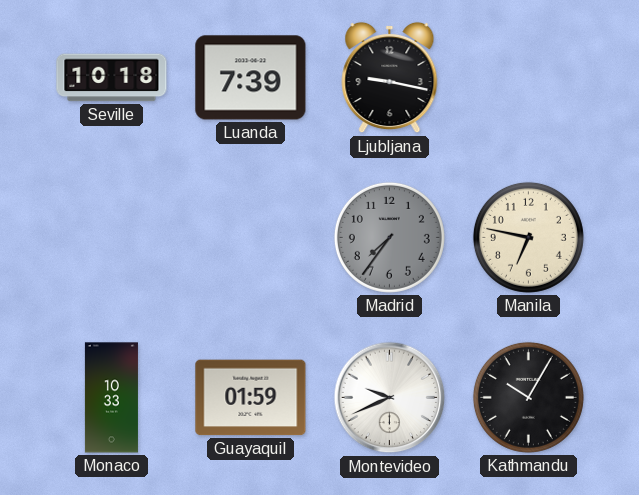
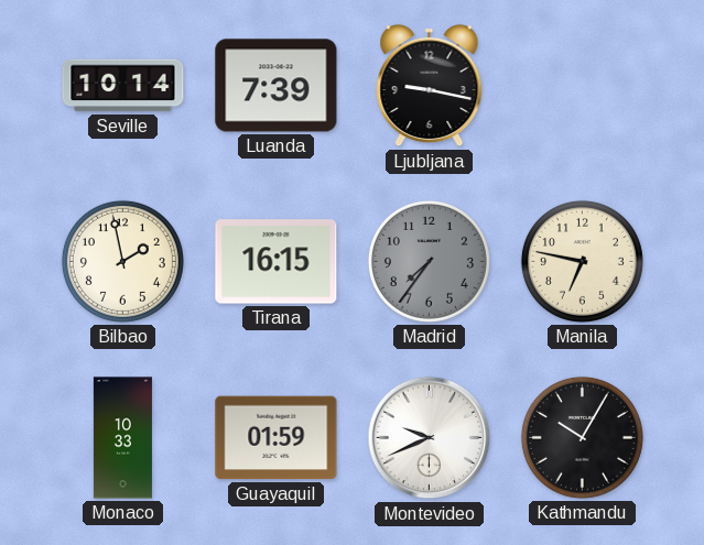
Seville: 10:18 -> 10:14
Bilbao: none -> 1:58
Tirana: none -> 16:15
